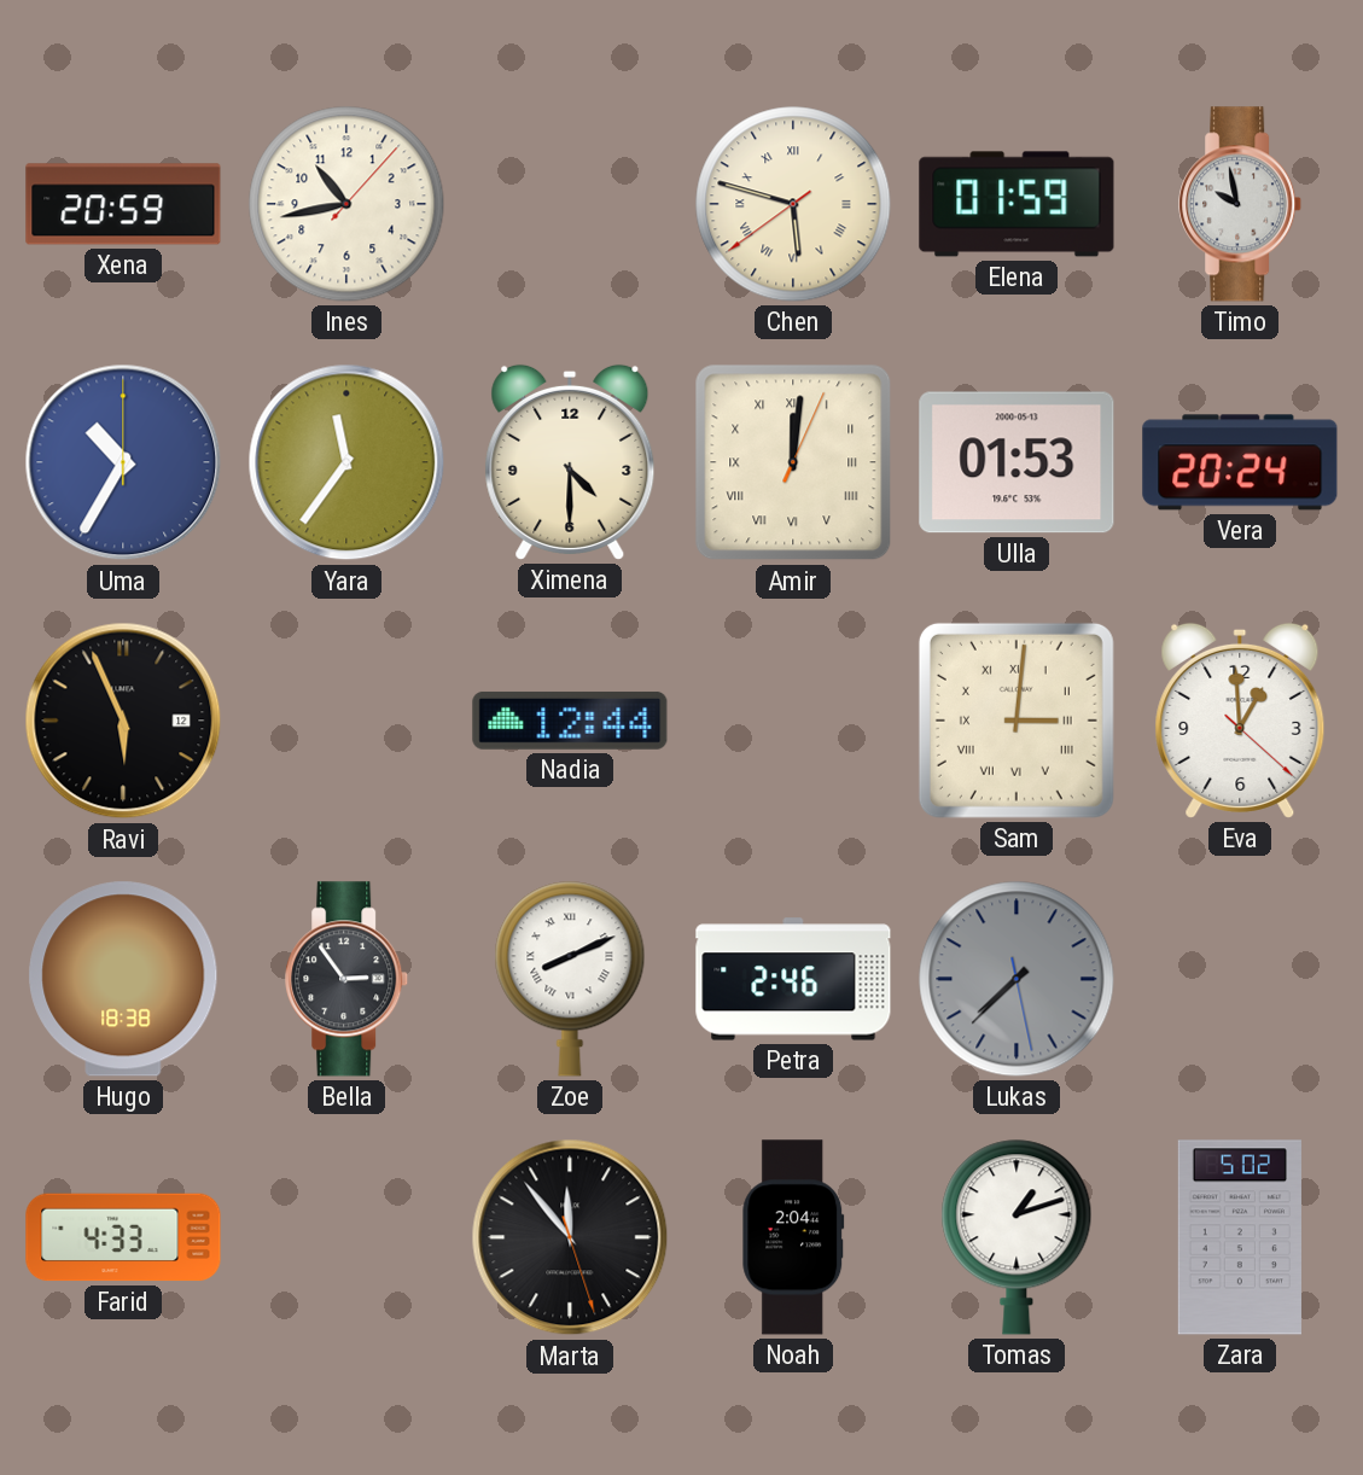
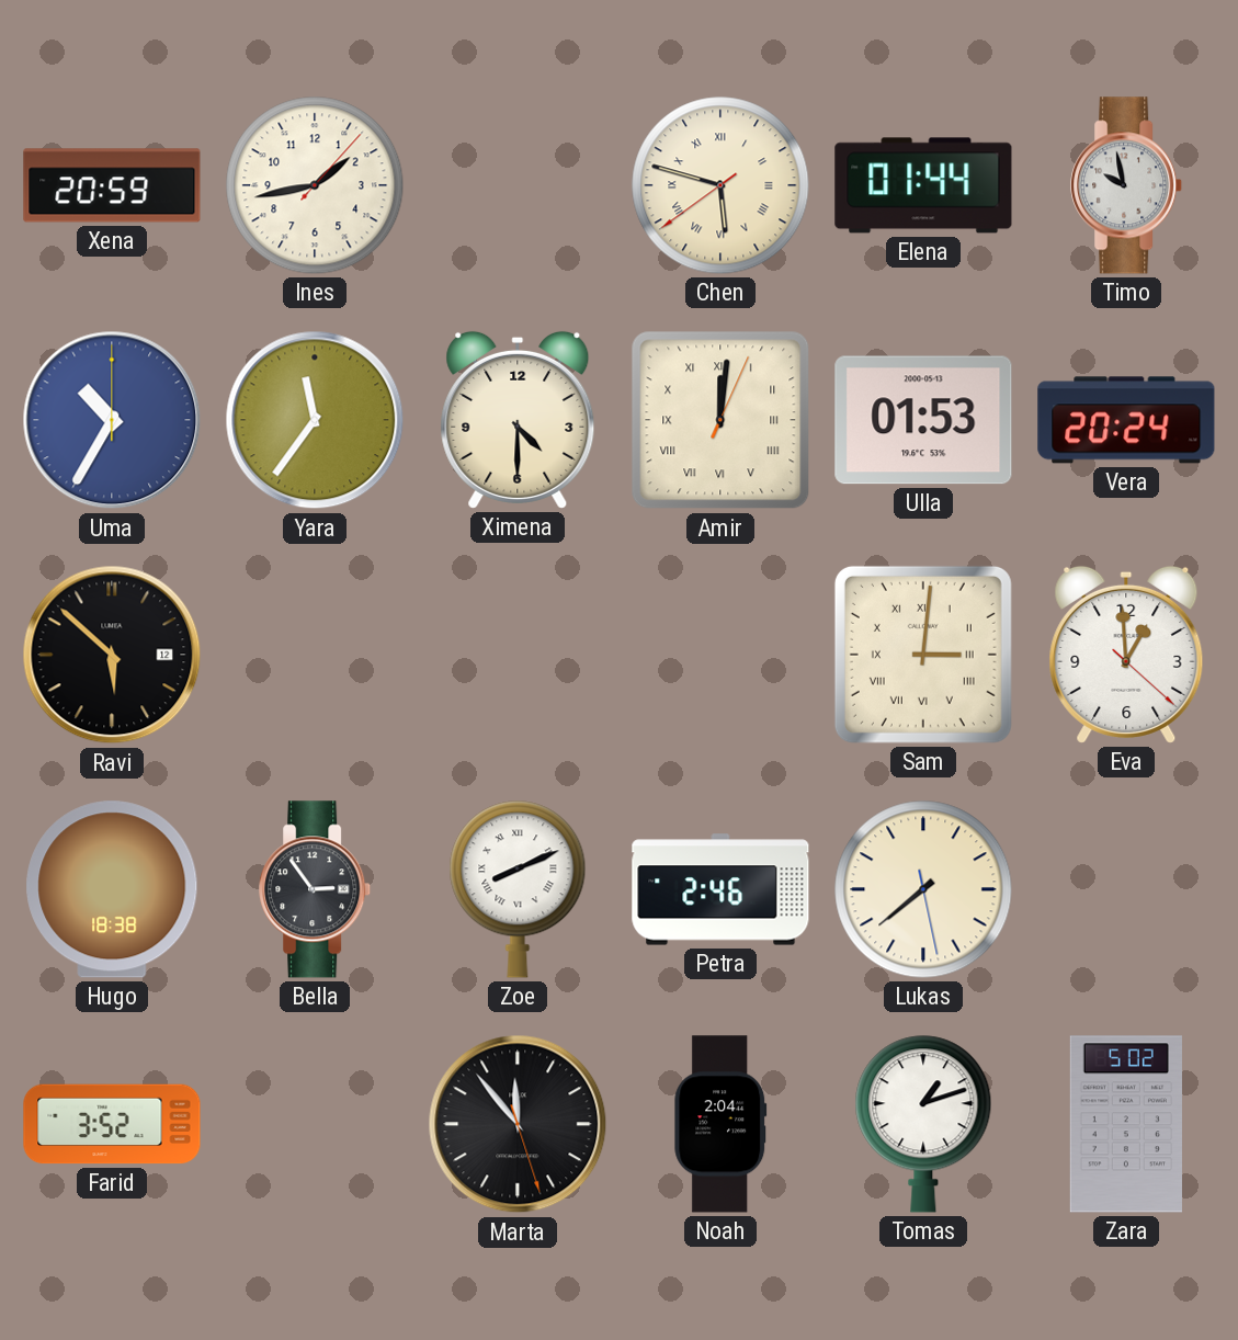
Ines: 10:43 -> 1:43
Elena: 01:59 -> 01:44
Ravi: 5:56 -> 5:52
Nadia: 12:44 -> none
Lukas: 7:37 -> 7:38
Lukas dial: grey -> cream
Farid: 4:33 -> 3:52
